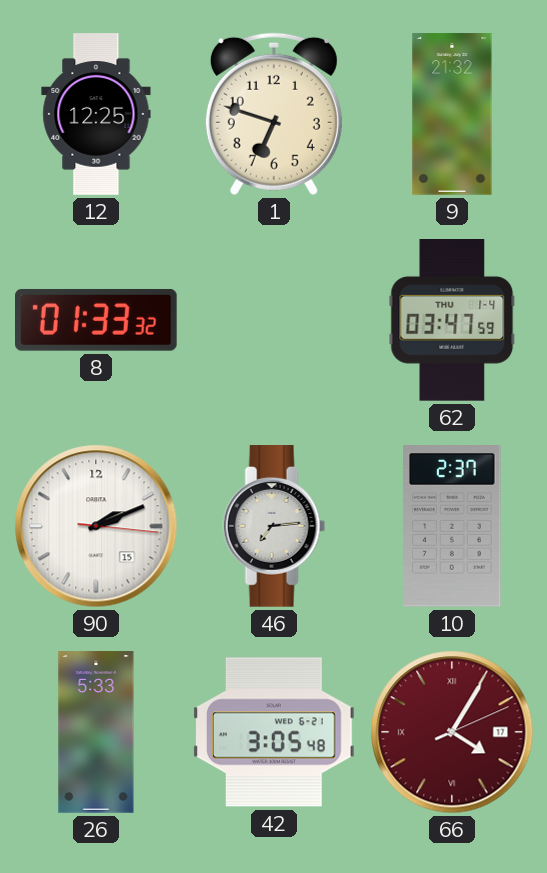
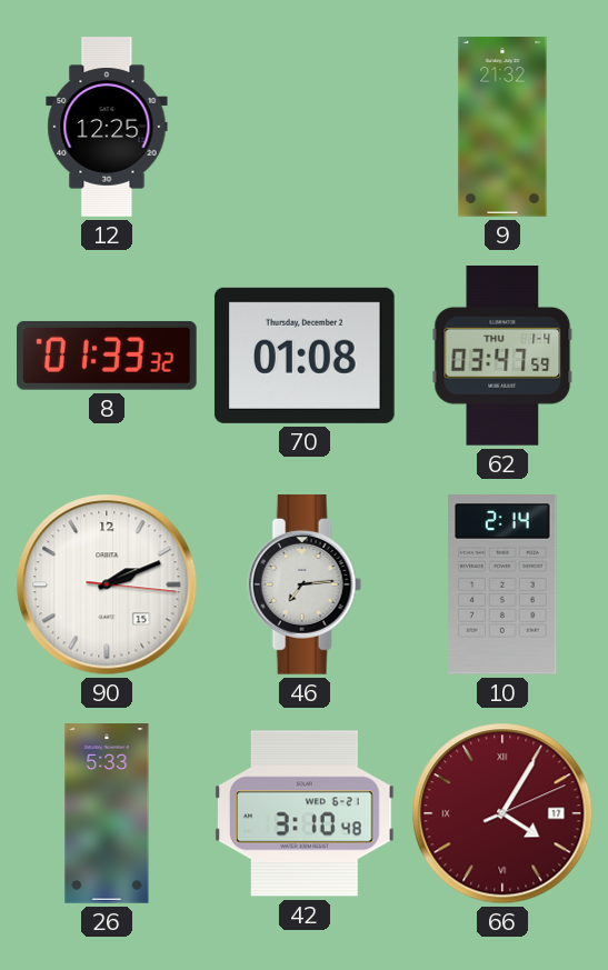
1: 6:48 -> none
70: none -> 01:08
10: 2:37 -> 2:14
42: 3:05 -> 3:10
